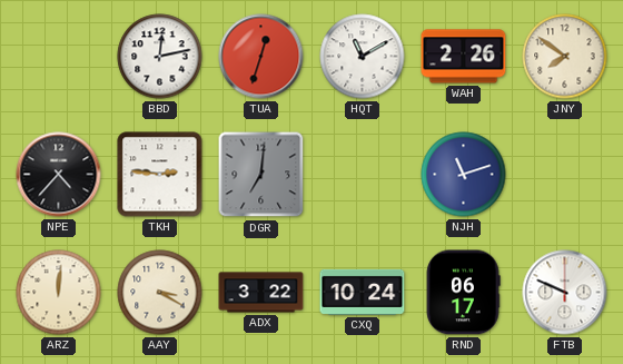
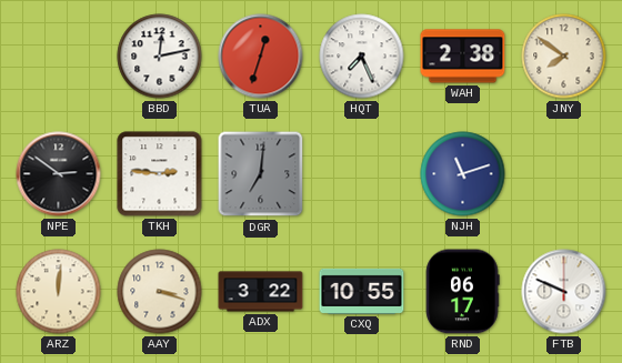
HQT: 11:10 -> 7:26
WAH: 2:26 -> 2:38
NPE: 4:37 -> 2:51
AAY: 3:20 -> 3:18
CXQ: 10:24 -> 10:55
